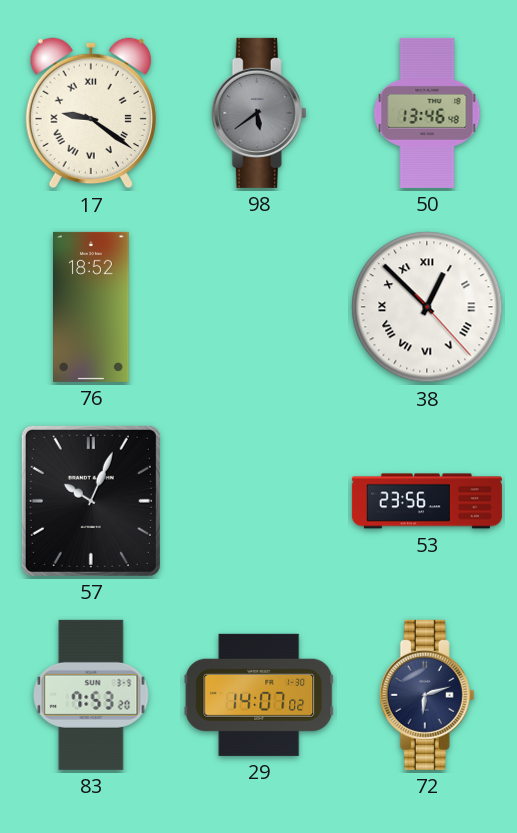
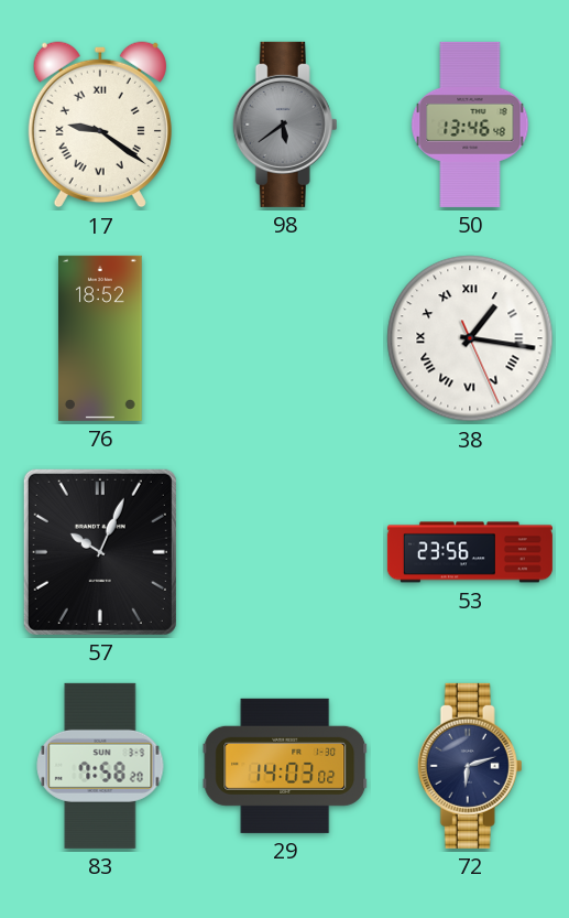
38: 12:52 -> 1:16
83: 7:53 -> 7:58
29: 14:07 -> 14:03
